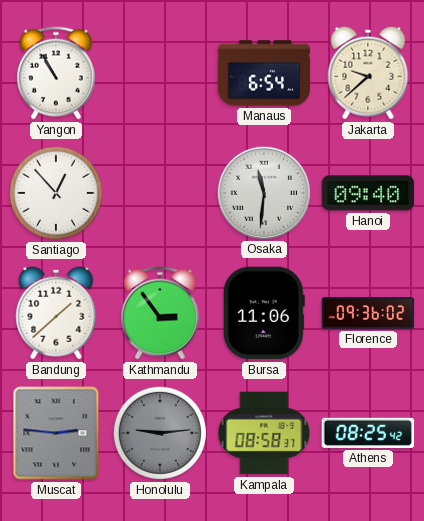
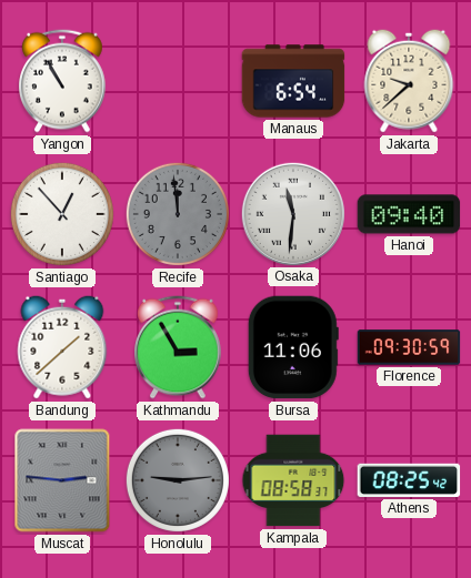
Recife: none -> 11:59
Kathmandu: 2:54 -> 2:55
Florence: 09:36 -> 09:30
